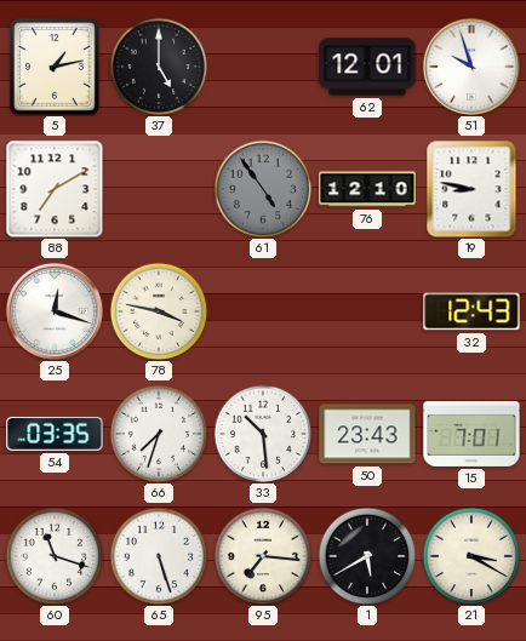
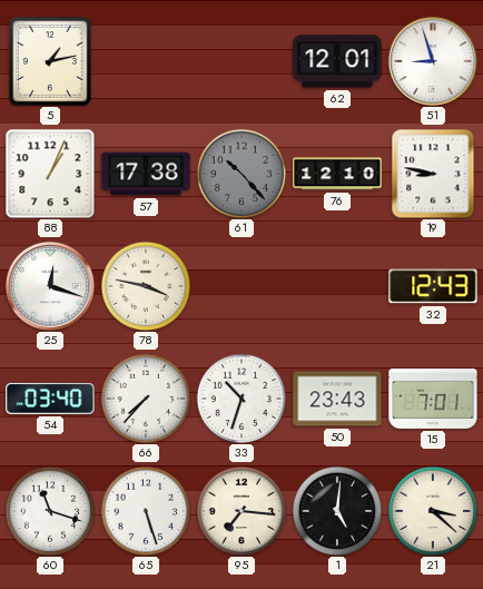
37: 5:00 -> none
51: 9:57 -> 8:57
88: 7:10 -> 1:04
57: none -> 17:38
61: 4:54 -> 10:23
54: 03:35 -> 03:40
66: 7:33 -> 7:37
33: 10:29 -> 10:33
1: 5:40 -> 5:01
21: 3:20 -> 3:22
